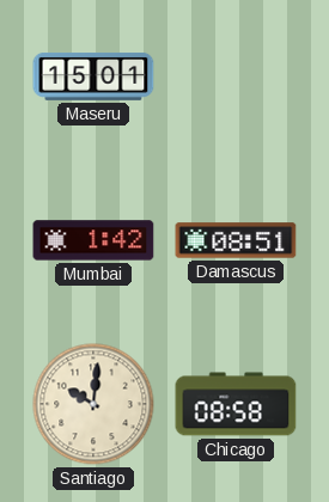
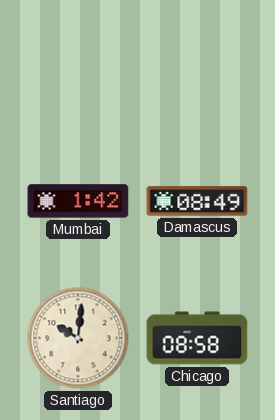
Maseru: 15:01 -> none
Damascus: 08:51 -> 08:49
